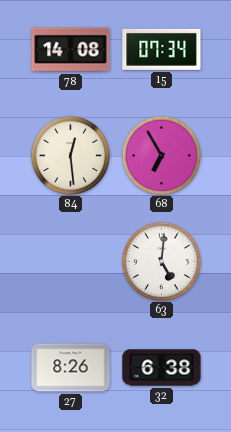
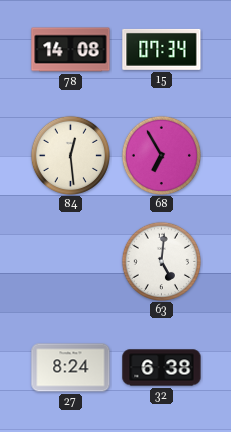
27: 8:26 -> 8:24
